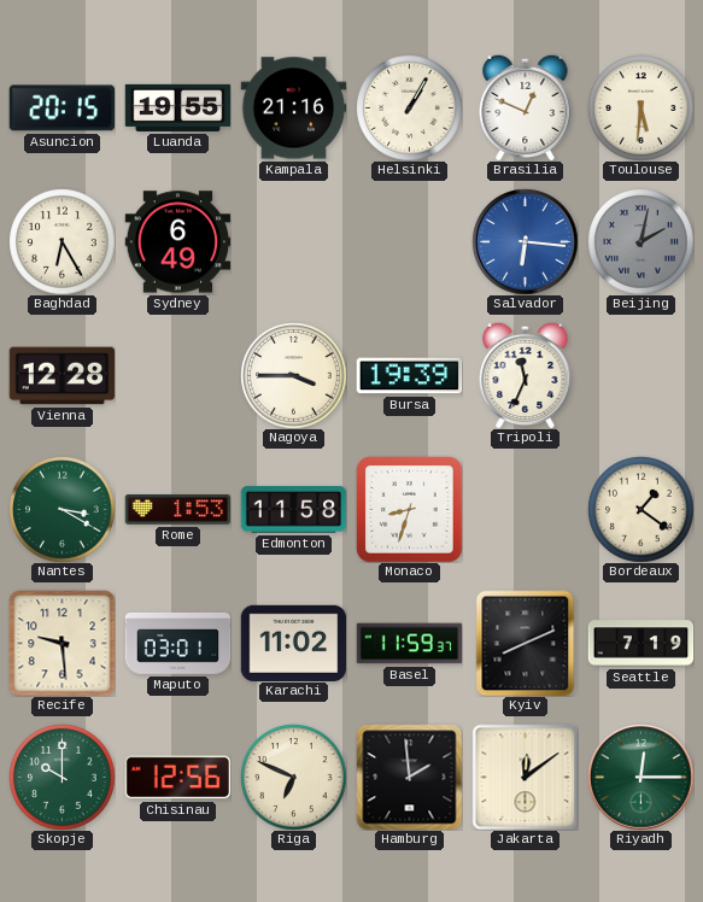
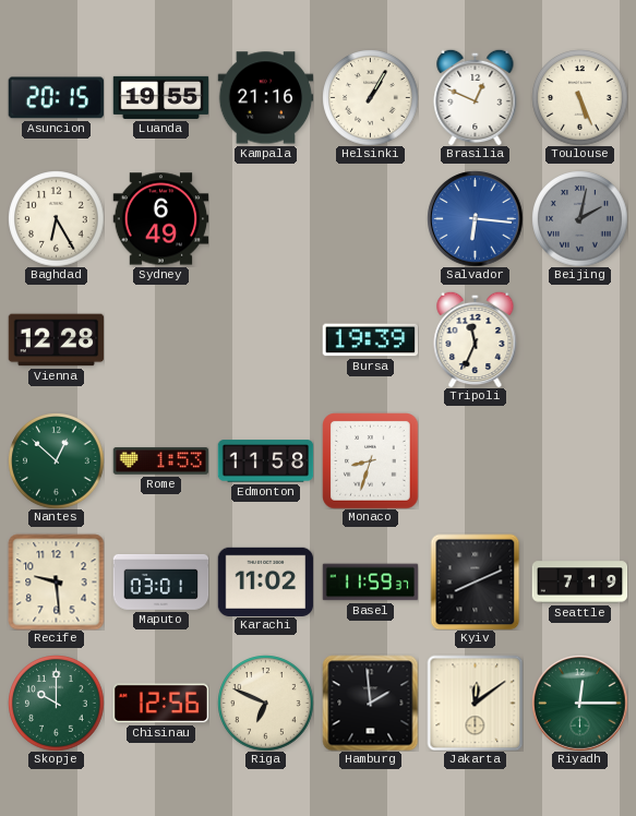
Toulouse: 5:31 -> 5:26
Nagoya: 3:45 -> none
Nantes: 3:20 -> 12:52
Bordeaux: 1:21 -> none
